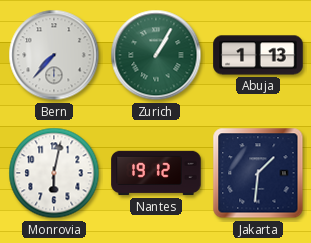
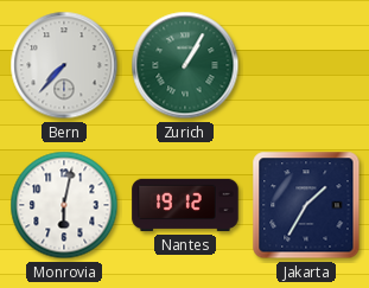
Abuja: 1:13 -> none
Jakarta: 1:31 -> 1:35
